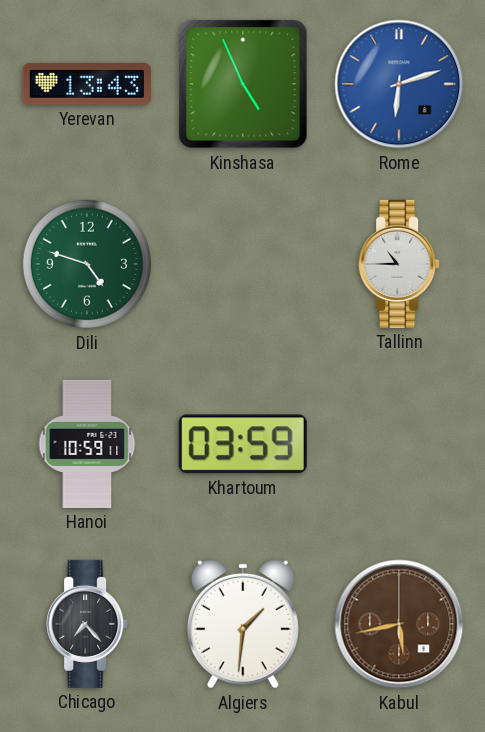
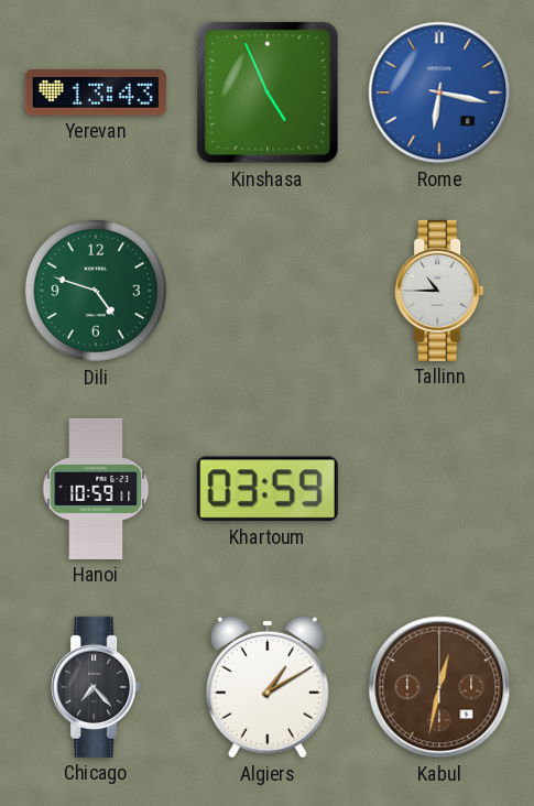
Rome: 6:12 -> 6:17
Algiers: 1:31 -> 1:10
Kabul: 5:43 -> 12:32
